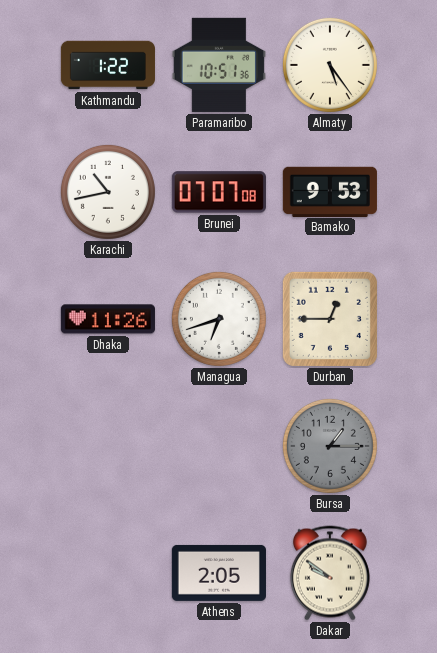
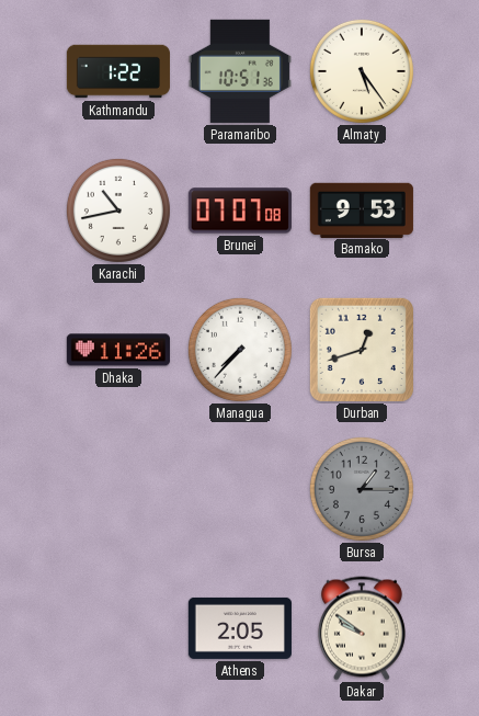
Managua: 6:42 -> 7:37
Durban: 12:45 -> 12:42
